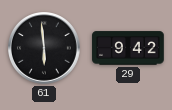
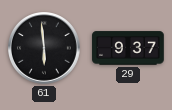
29: 9:42 -> 9:37
